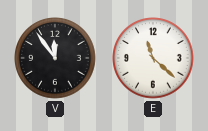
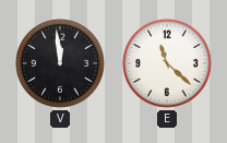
V: 11:54 -> 11:59
